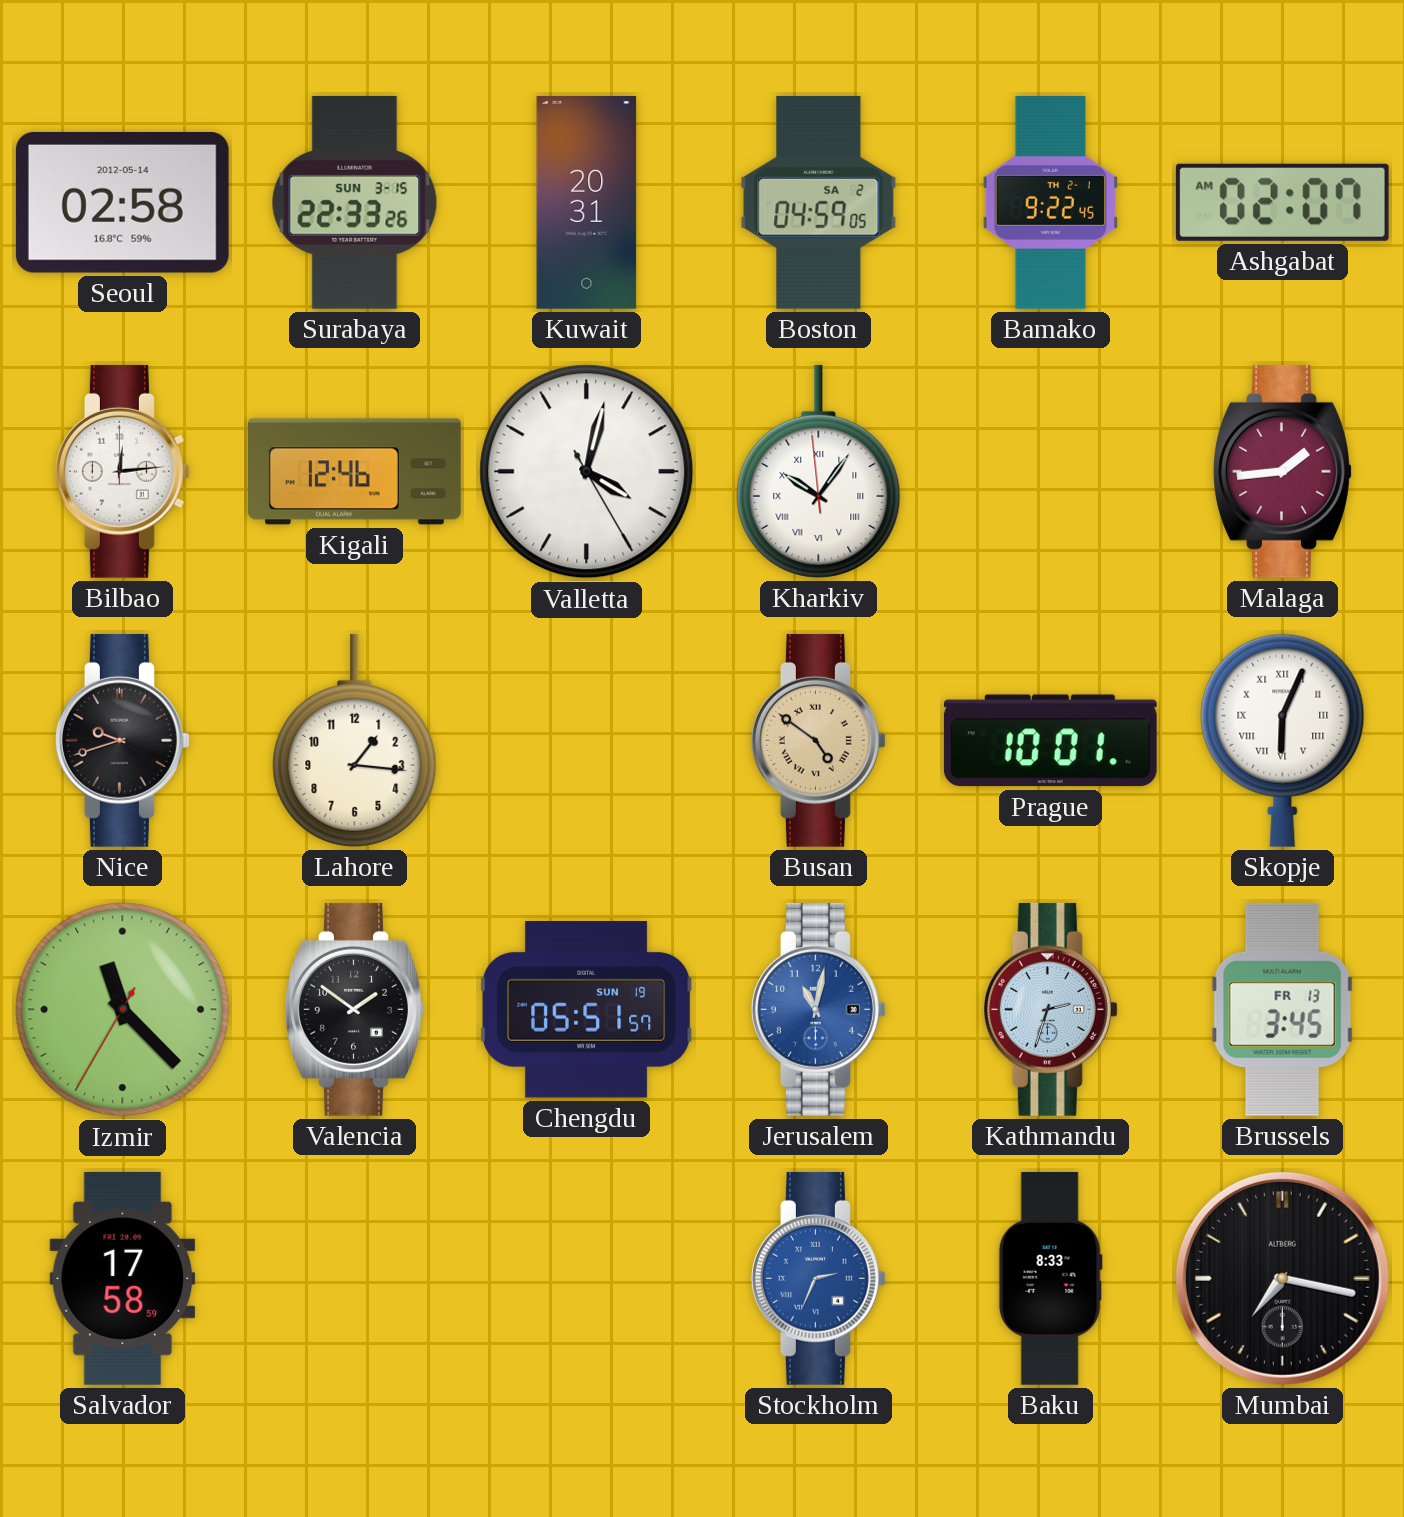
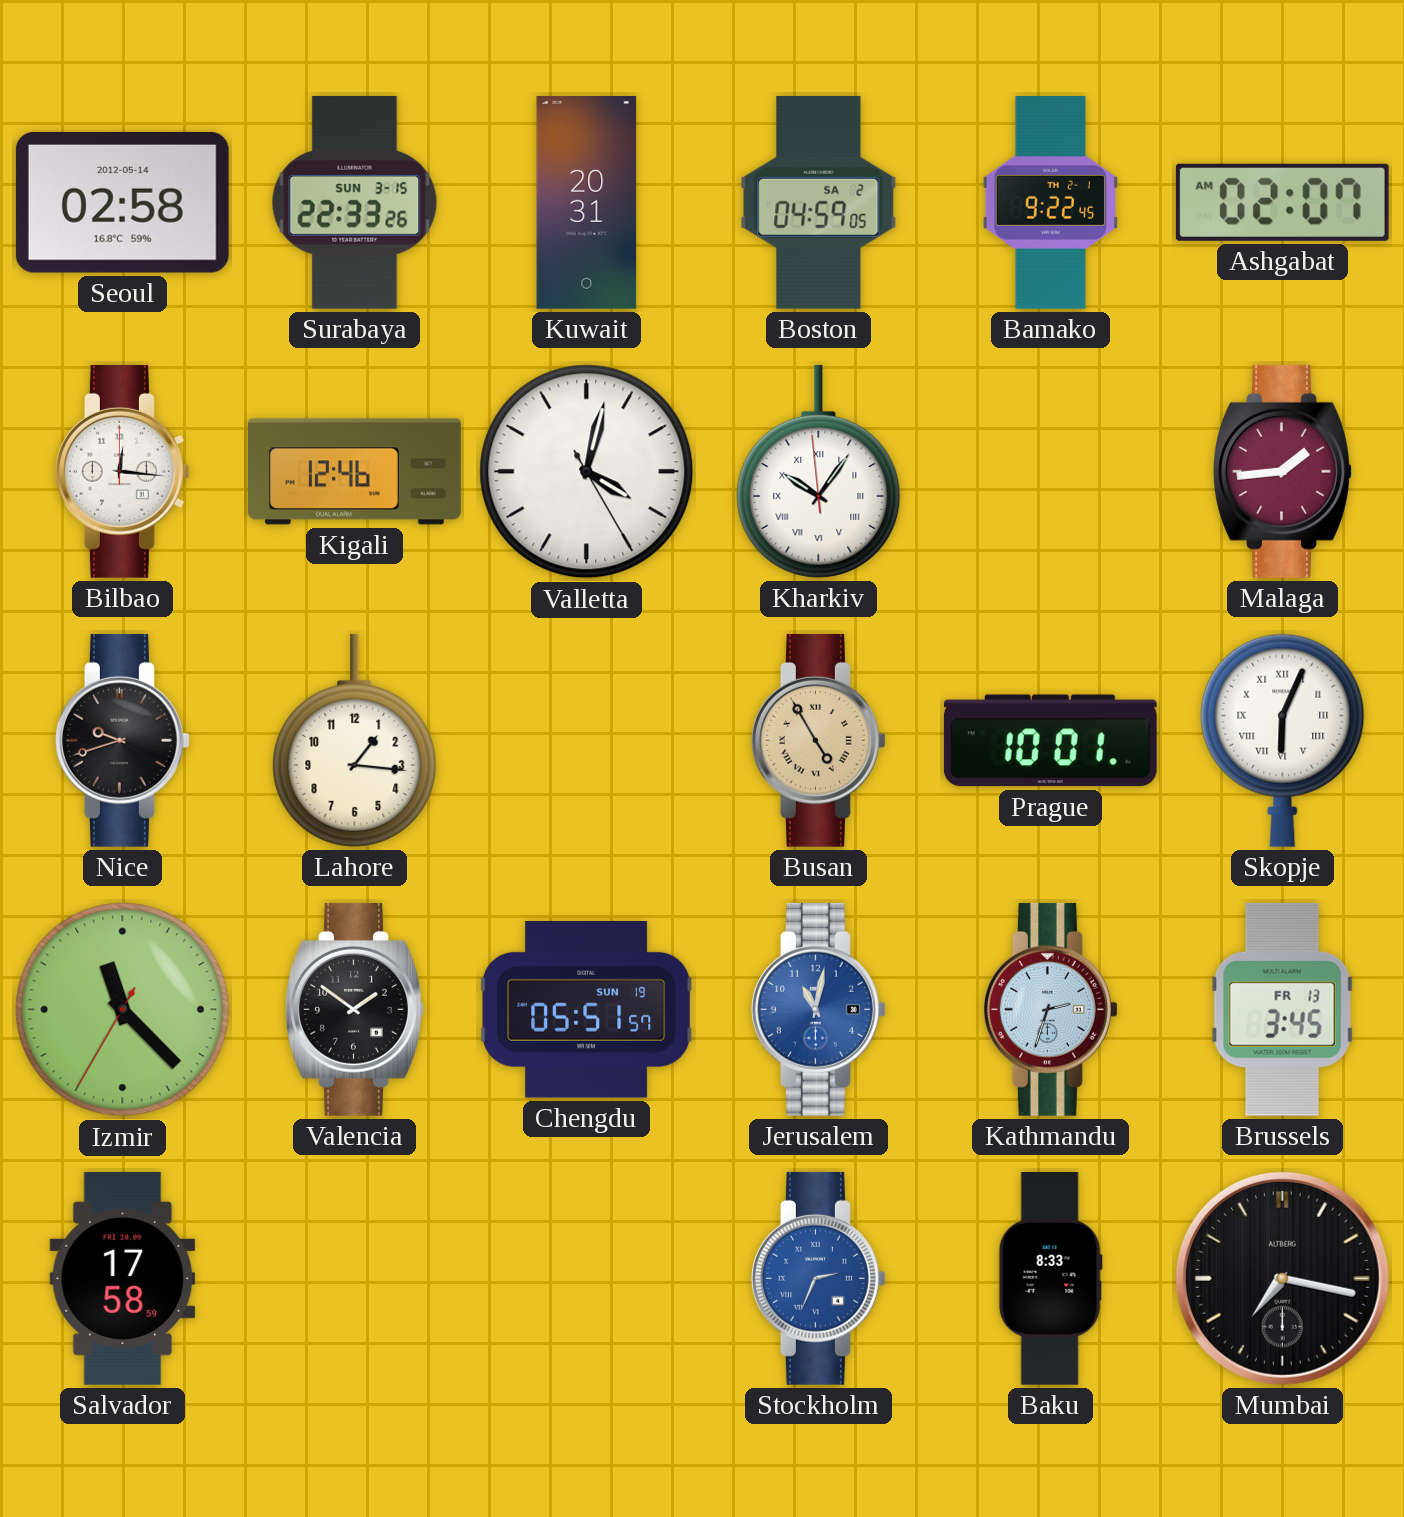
Bilbao: 12:14 -> 12:16
Busan: 4:51 -> 4:55
